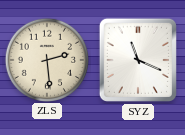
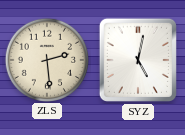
SYZ: 11:19 -> 5:02
